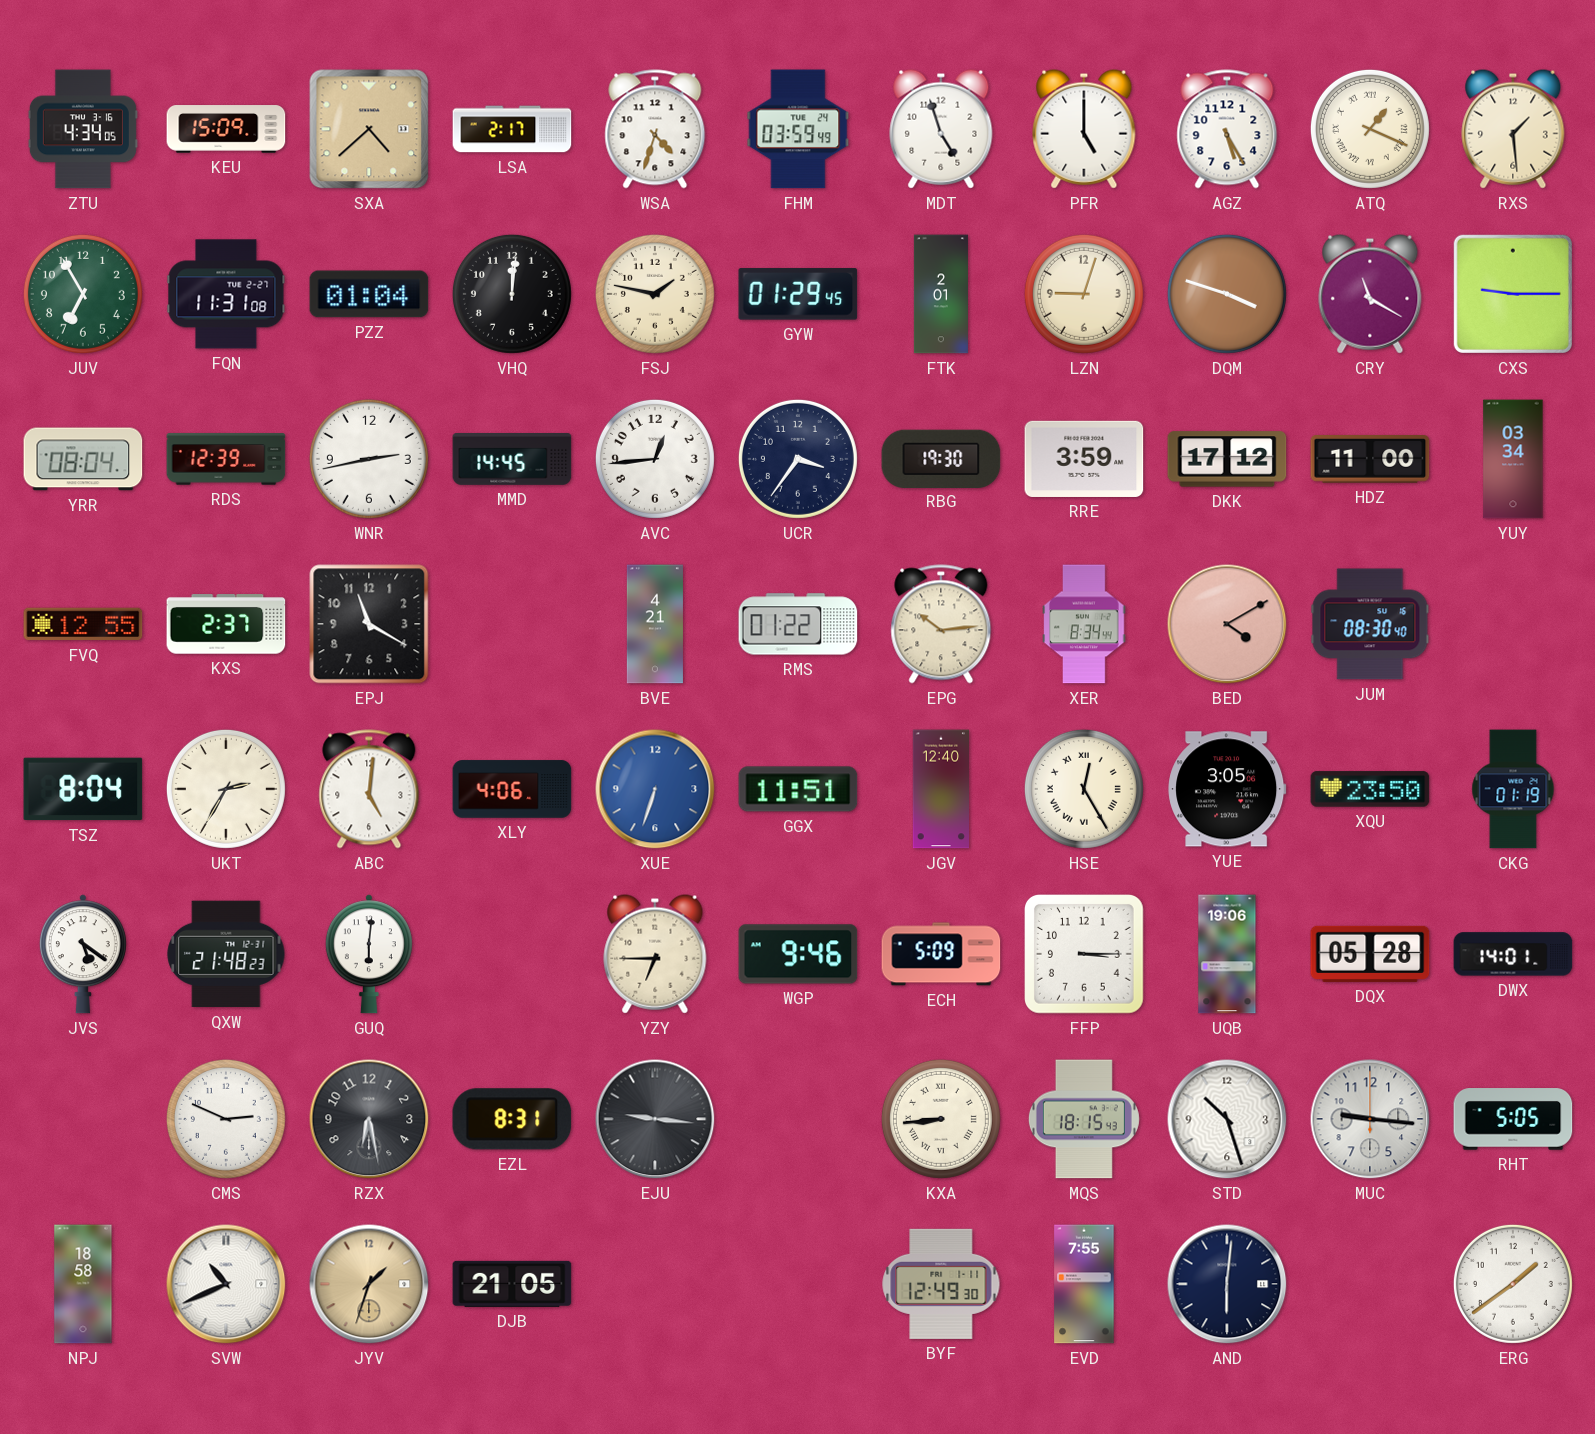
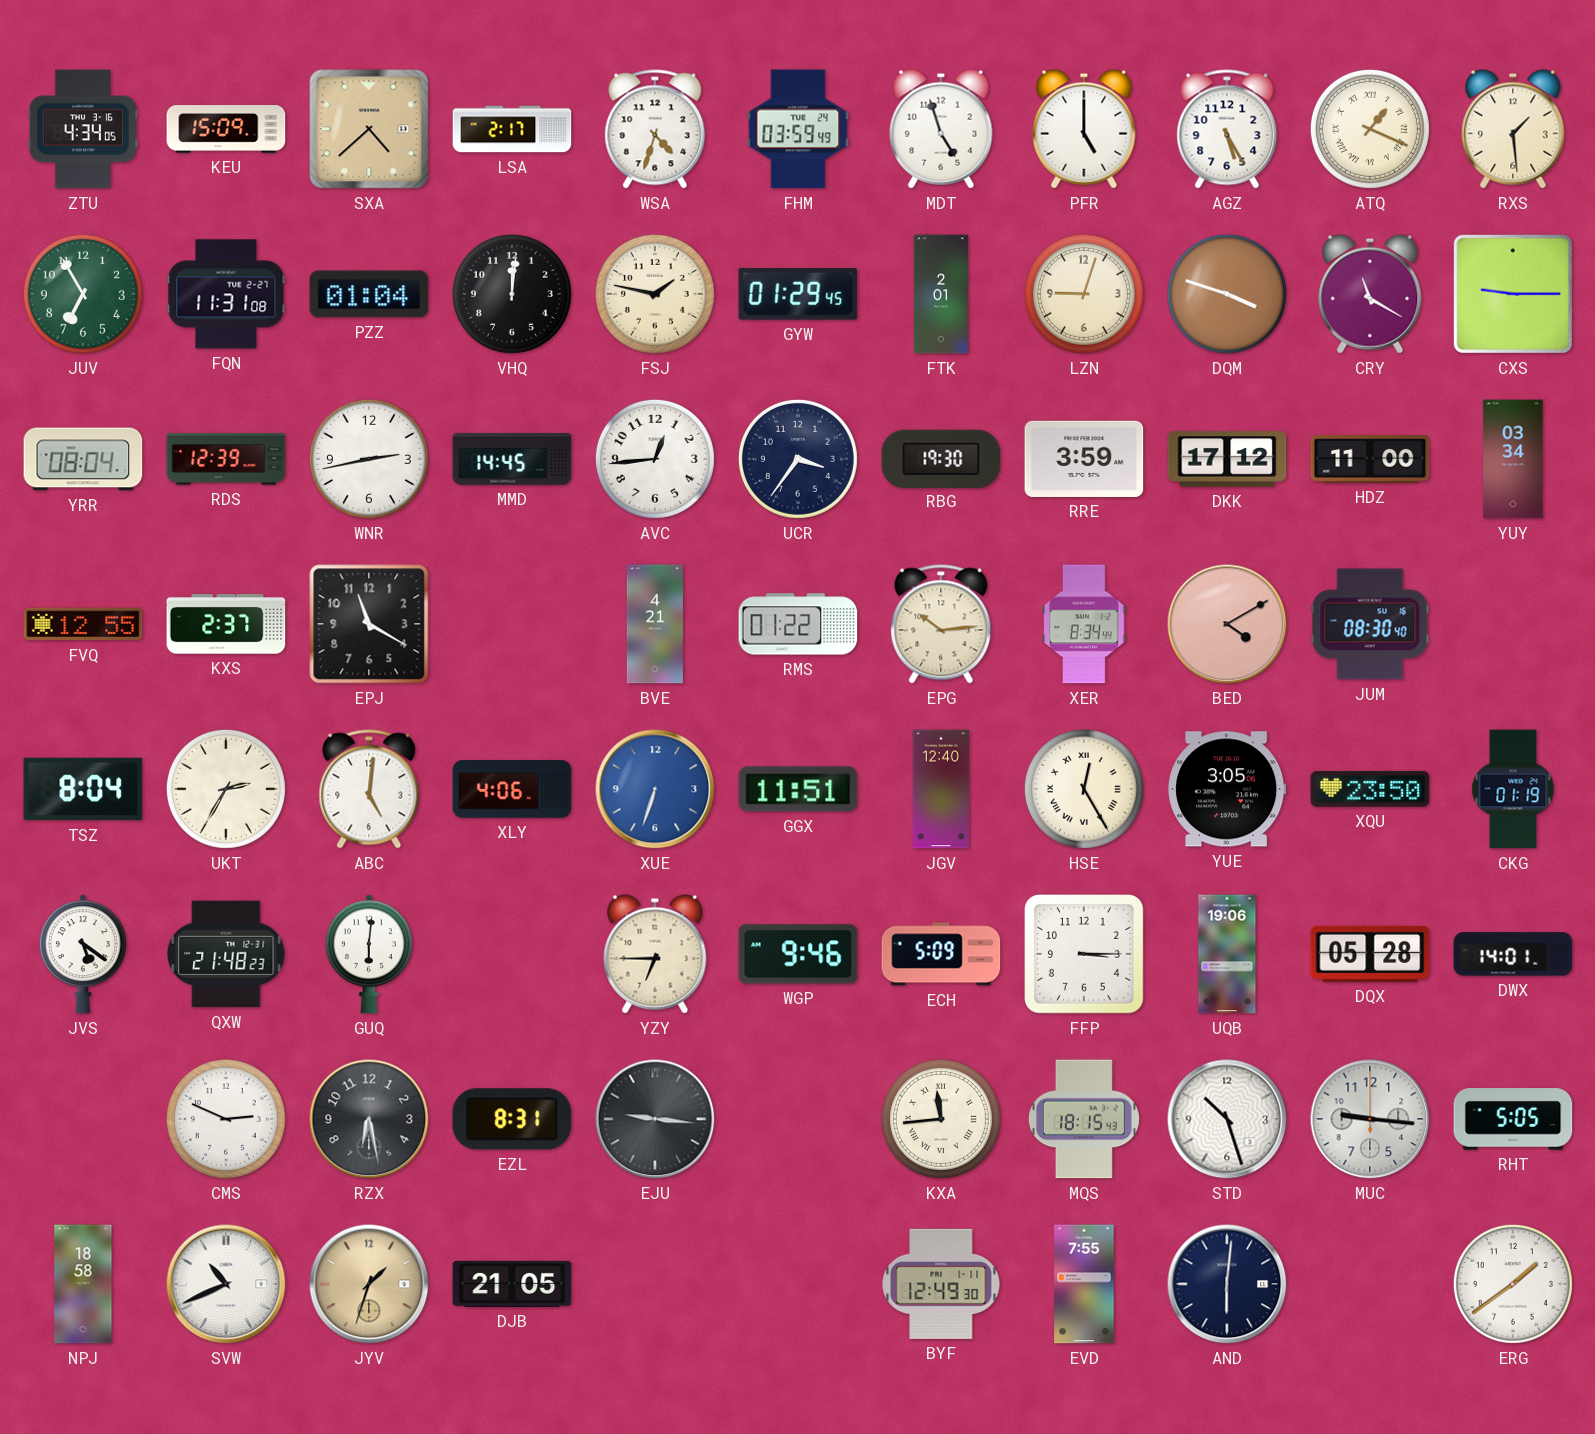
KXA: 8:44 -> 11:44
